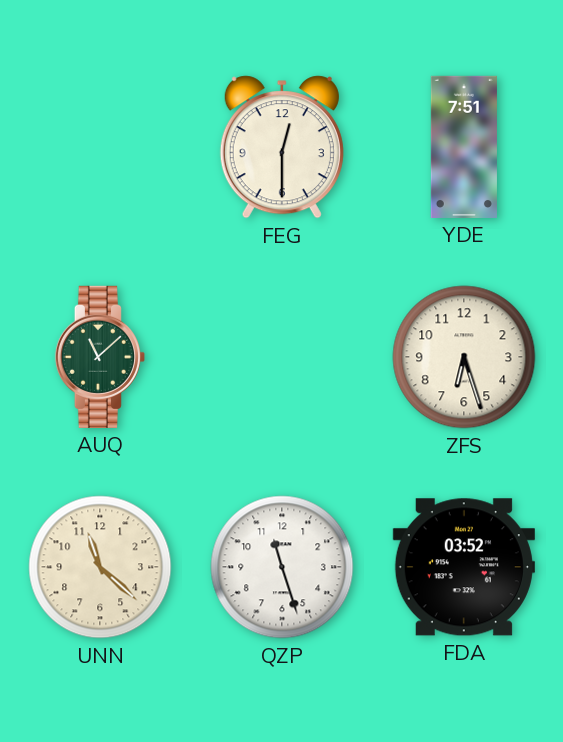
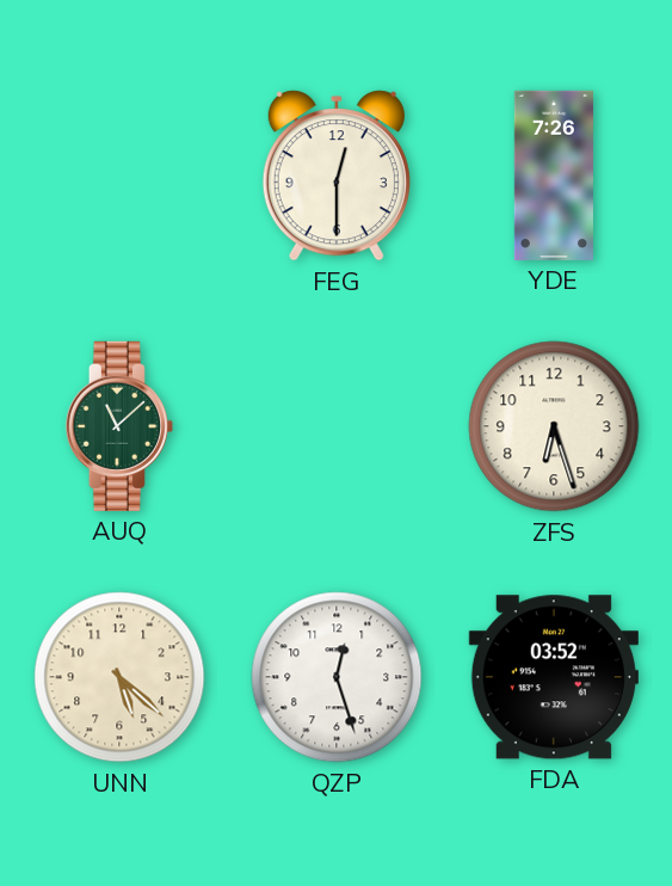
YDE: 7:51 -> 7:26
UNN: 11:22 -> 5:22
QZP: 11:27 -> 12:27
